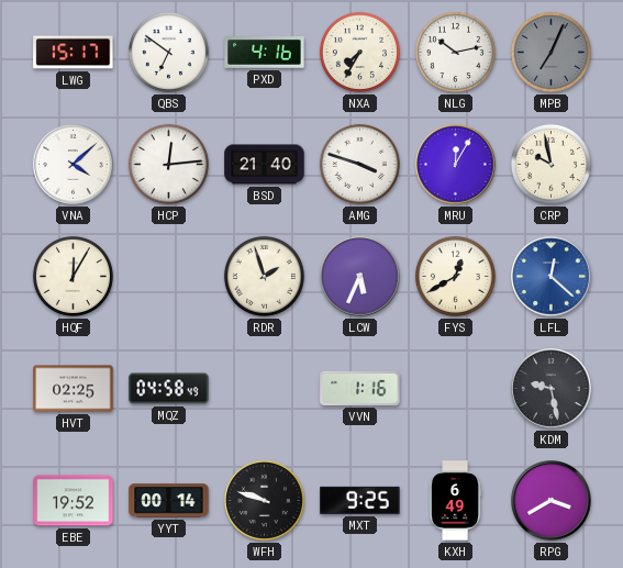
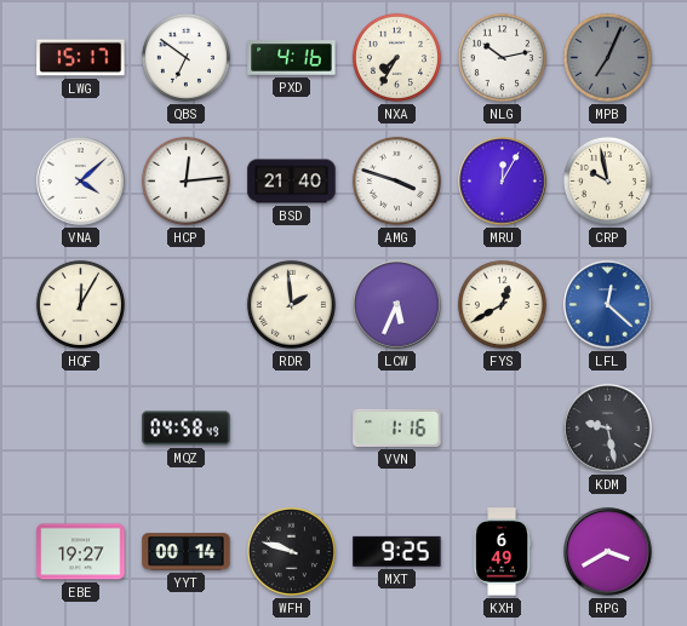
RDR: 1:57 -> 1:59
HVT: 02:25 -> none
EBE: 19:52 -> 19:27
